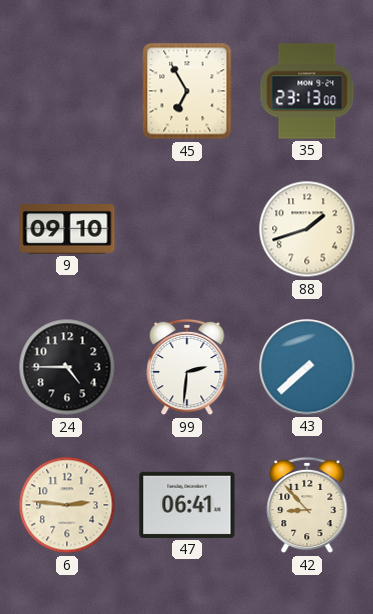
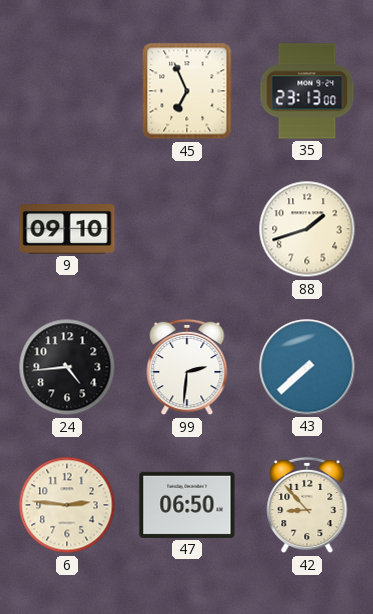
45: 6:55 -> 6:56
24: 4:45 -> 4:44
47: 06:41 -> 06:50
